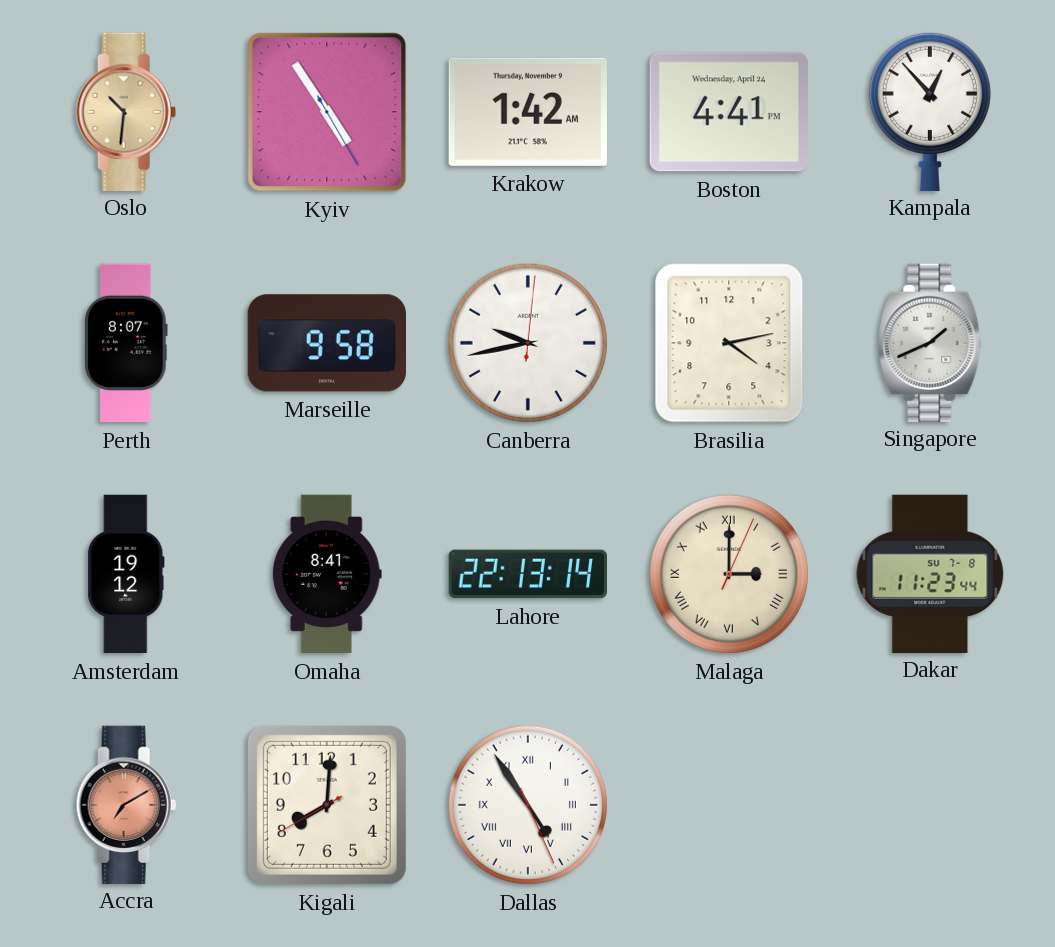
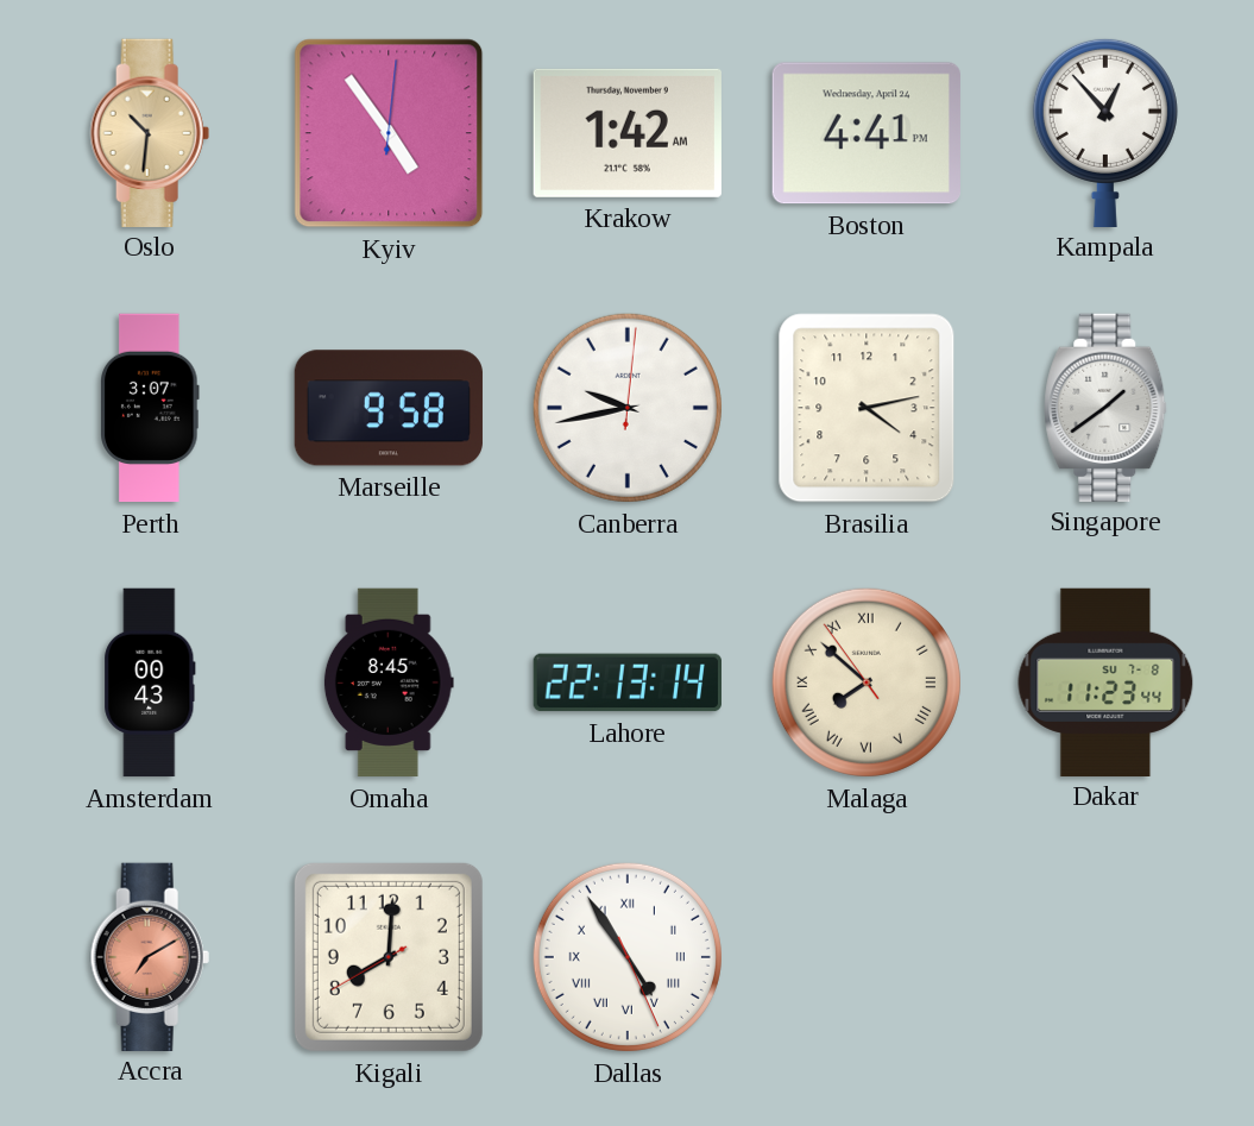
Kyiv: 4:54:25 -> 4:54:01
Perth: 8:07 -> 3:07
Singapore: 1:41 -> 1:39
Amsterdam: 19:12 -> 00:43
Omaha: 8:41 -> 8:45
Malaga: 3:00 -> 7:51
